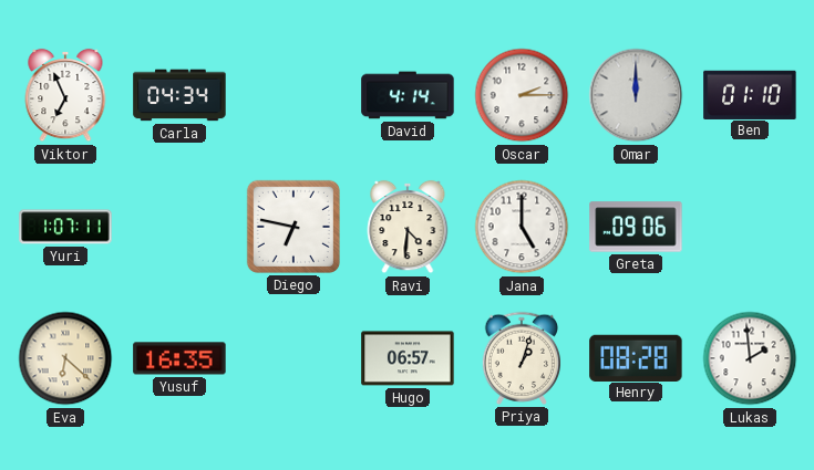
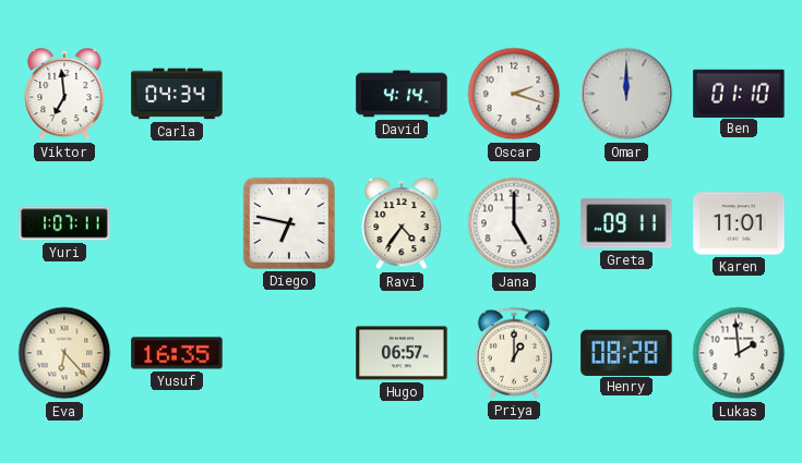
Viktor: 6:56 -> 6:59
Oscar: 2:15 -> 2:18
Ravi: 4:31 -> 4:36
Greta: 09:06 -> 09:11
Karen: none -> 11:01
Eva: 6:22 -> 6:23
Priya: 1:03 -> 1:00
